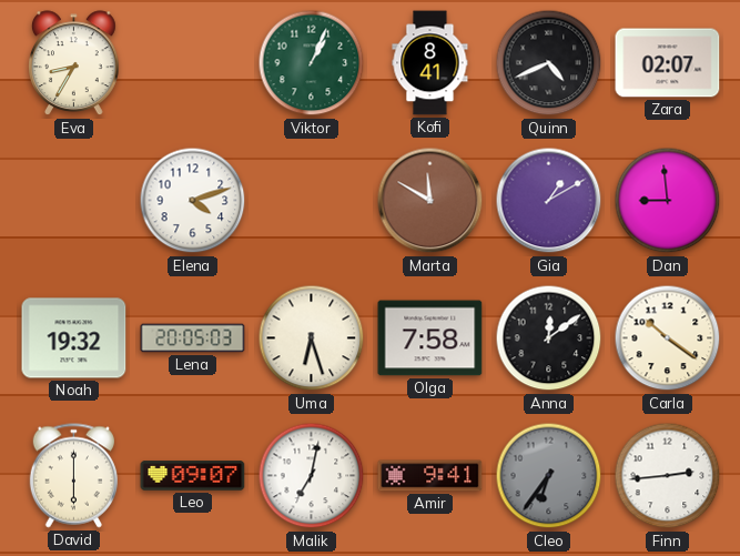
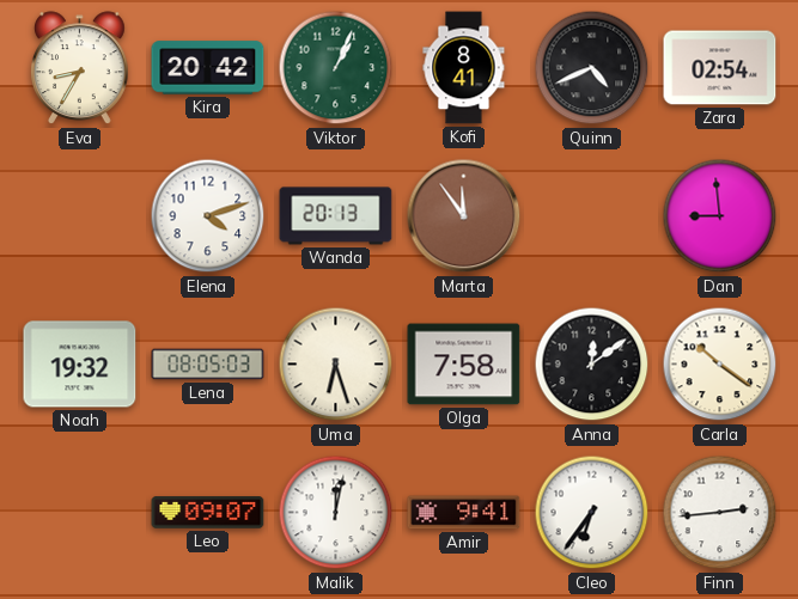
Kira: none -> 20:42
Zara: 02:07 -> 02:54
Wanda: none -> 20:13
Marta: 11:50 -> 11:54
Gia: 1:10 -> none
Lena: 20:05 -> 08:05
David: 6:00 -> none
Malik: 7:02 -> 12:02
Cleo dial: grey -> white
